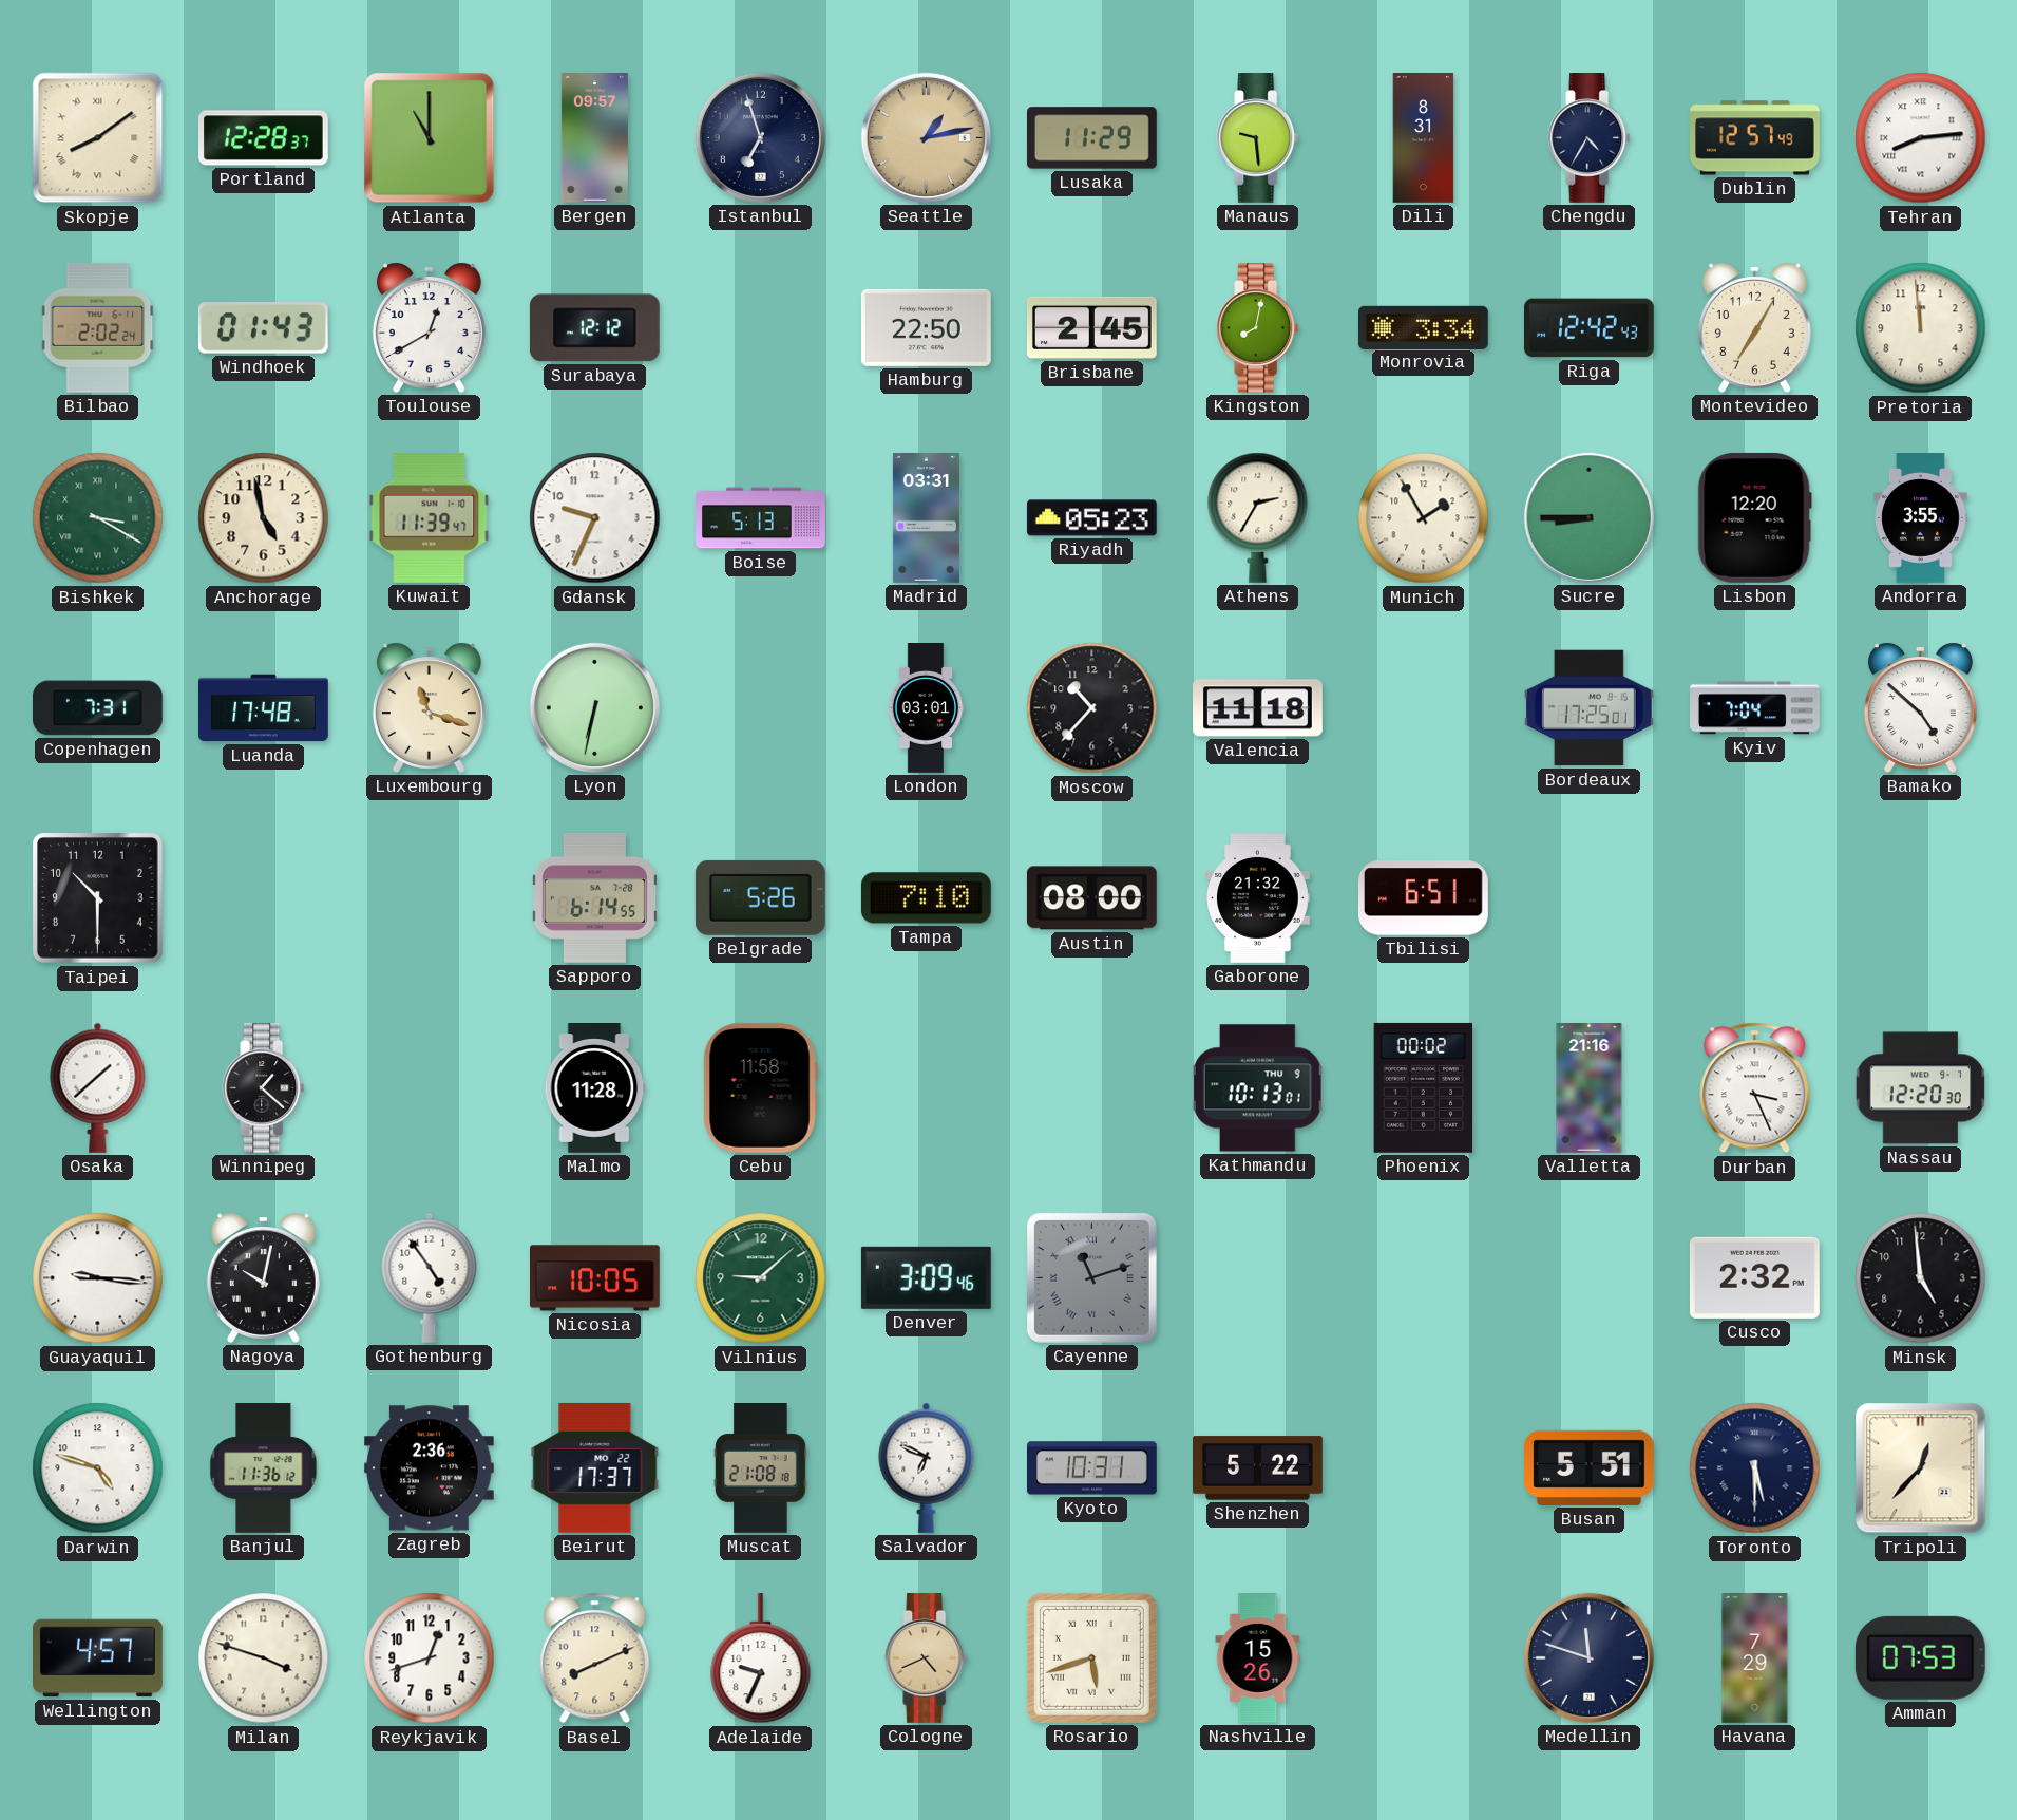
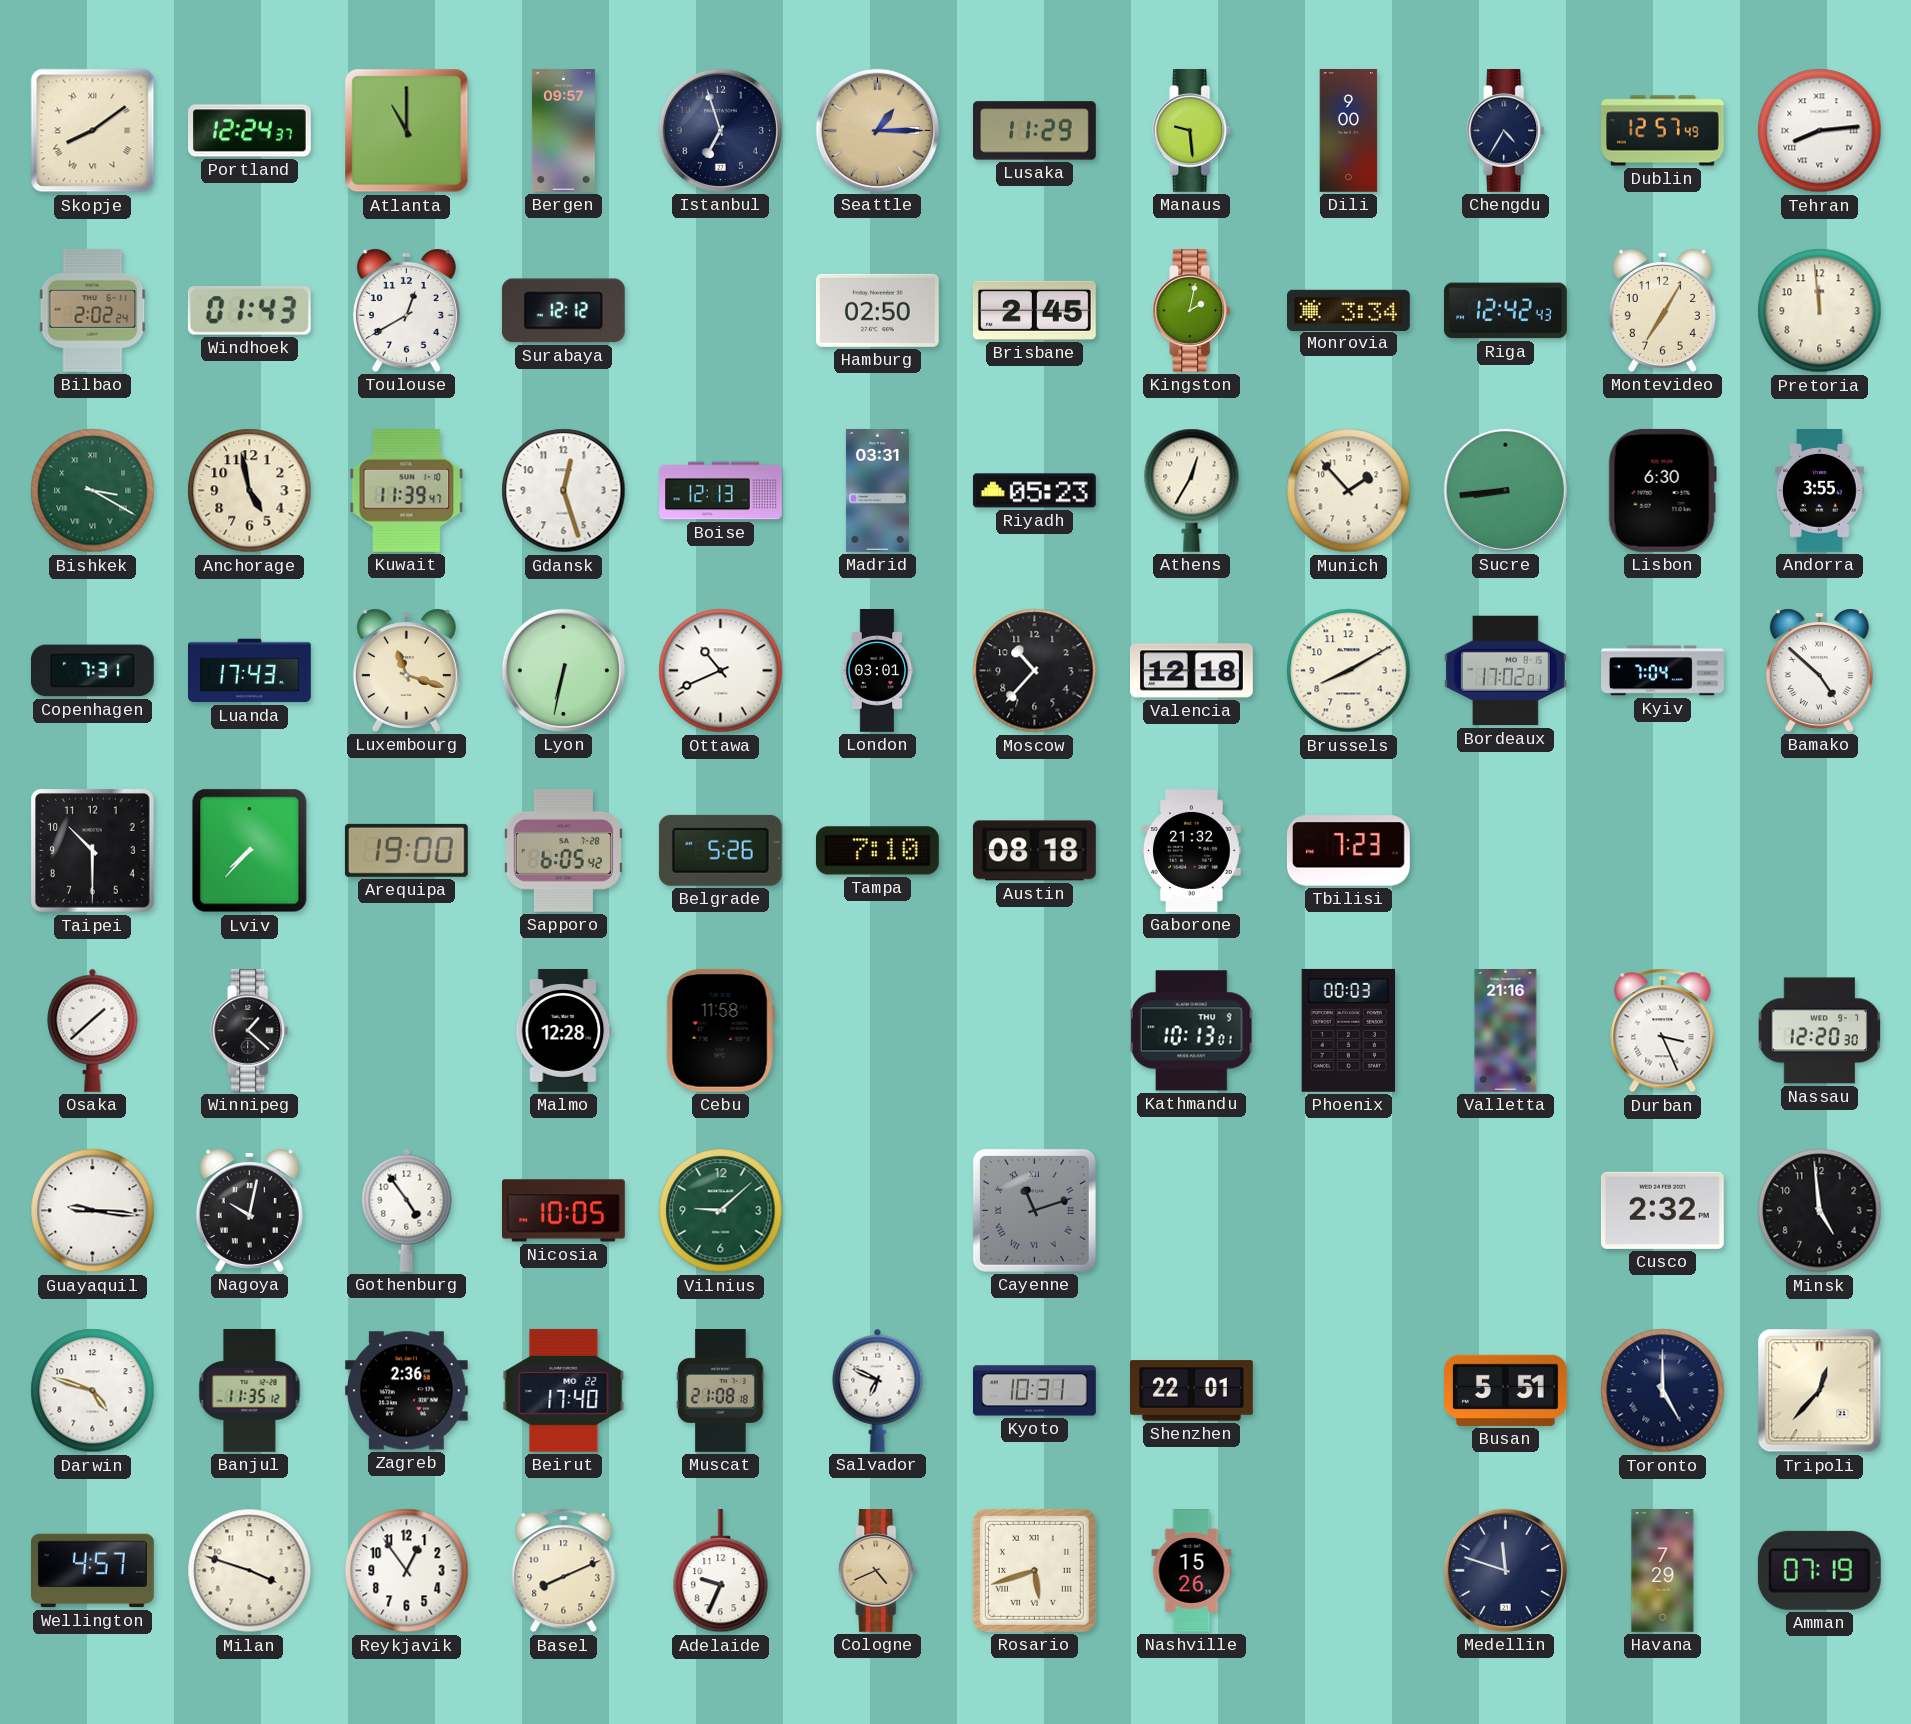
Portland: 12:28 -> 12:24
Seattle: 1:13 -> 1:15
Dili: 8:31 -> 9:00
Hamburg: 22:50 -> 02:50
Kingston: 8:02 -> 2:02
Gdansk: 9:34 -> 12:27
Boise: 5:13 -> 12:13
Athens: 2:35 -> 12:35
Munich: 1:55 -> 1:53
Sucre: 8:45 -> 8:44
Lisbon: 12:20 -> 6:30
Luanda: 17:48 -> 17:43
Ottawa: none -> 10:41
Valencia: 11:18 -> 12:18
Brussels: none -> 8:10
Bordeaux: 17:25 -> 17:02
Lviv: none -> 7:37
Arequipa: none -> 19:00
Sapporo: 6:14 -> 6:05
Austin: 08:00 -> 08:18
Tbilisi: 6:51 -> 7:23
Malmo: 11:28 -> 12:28
Phoenix: 00:02 -> 00:03
Denver: 3:09 -> none
Banjul: 11:36 -> 11:35
Beirut: 17:37 -> 17:40
Shenzhen: 5:22 -> 22:01
Toronto: 5:30 -> 5:00
Reykjavik: 12:42 -> 12:54
Amman: 07:53 -> 07:19
